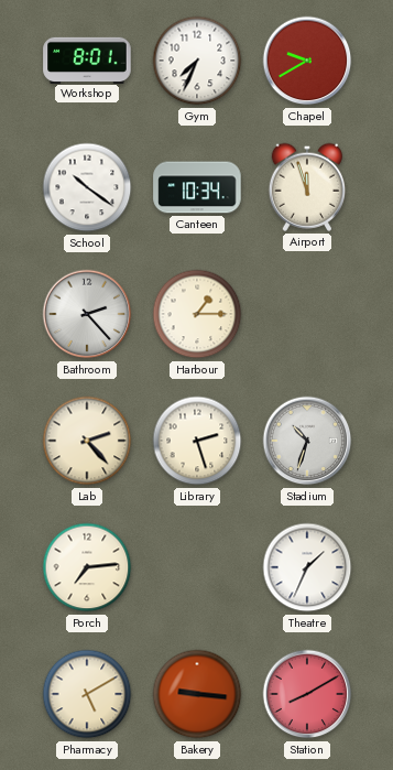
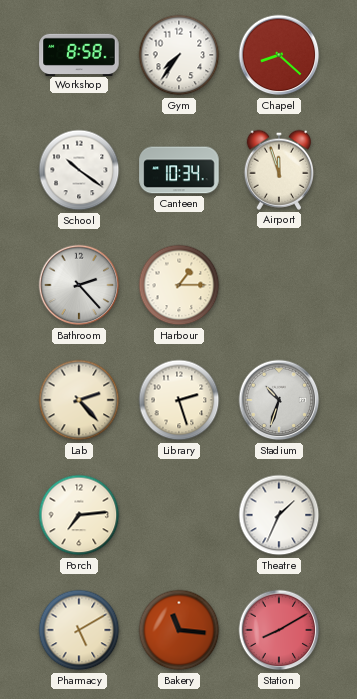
Workshop: 8:01 -> 8:58
Gym: 7:34 -> 7:36
Chapel: 9:40 -> 8:22
Bakery: 9:16 -> 11:16
